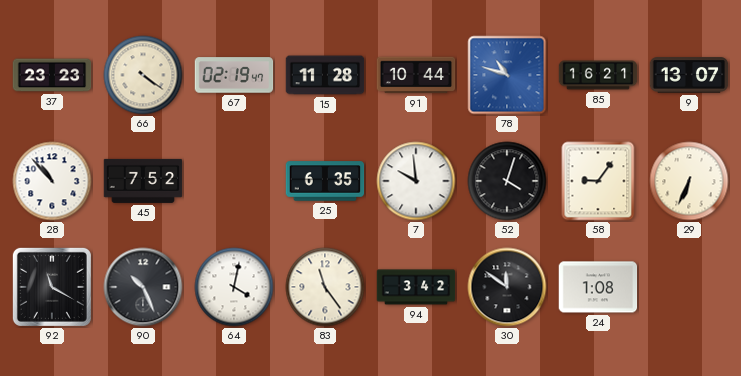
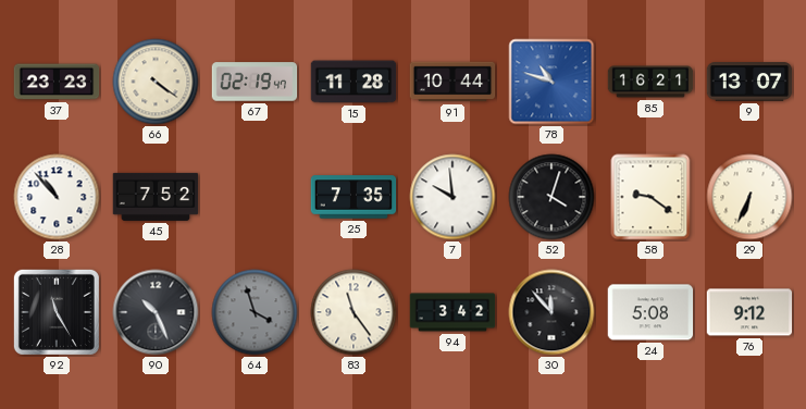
25: 6:35 -> 7:35
58: 9:06 -> 9:21
92: 11:20 -> 11:25
64: 4:02 -> 3:57
64 dial: white -> grey
30: 11:51 -> 11:53
24: 1:08 -> 5:08
76: none -> 9:12
